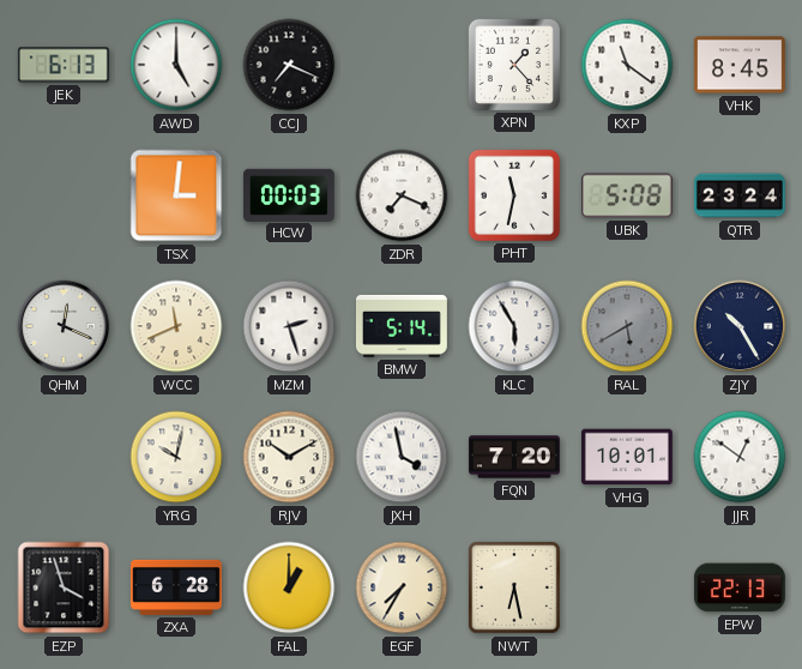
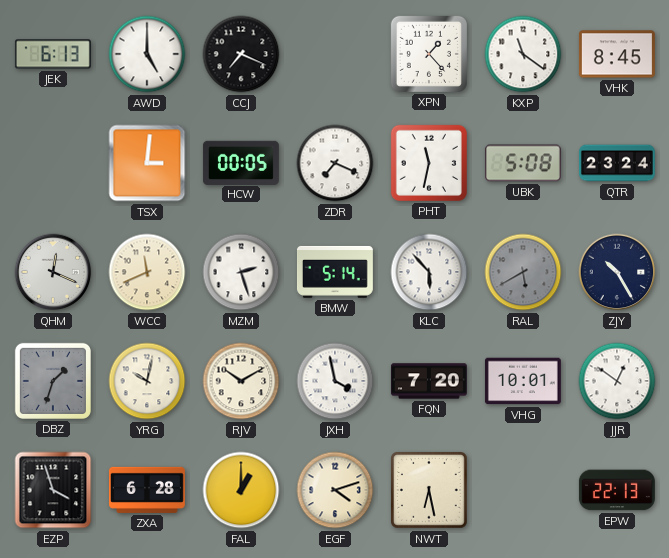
HCW: 00:03 -> 00:05
KLC: 5:55 -> 5:53
DBZ: none -> 1:33
EGF: 7:35 -> 4:12
